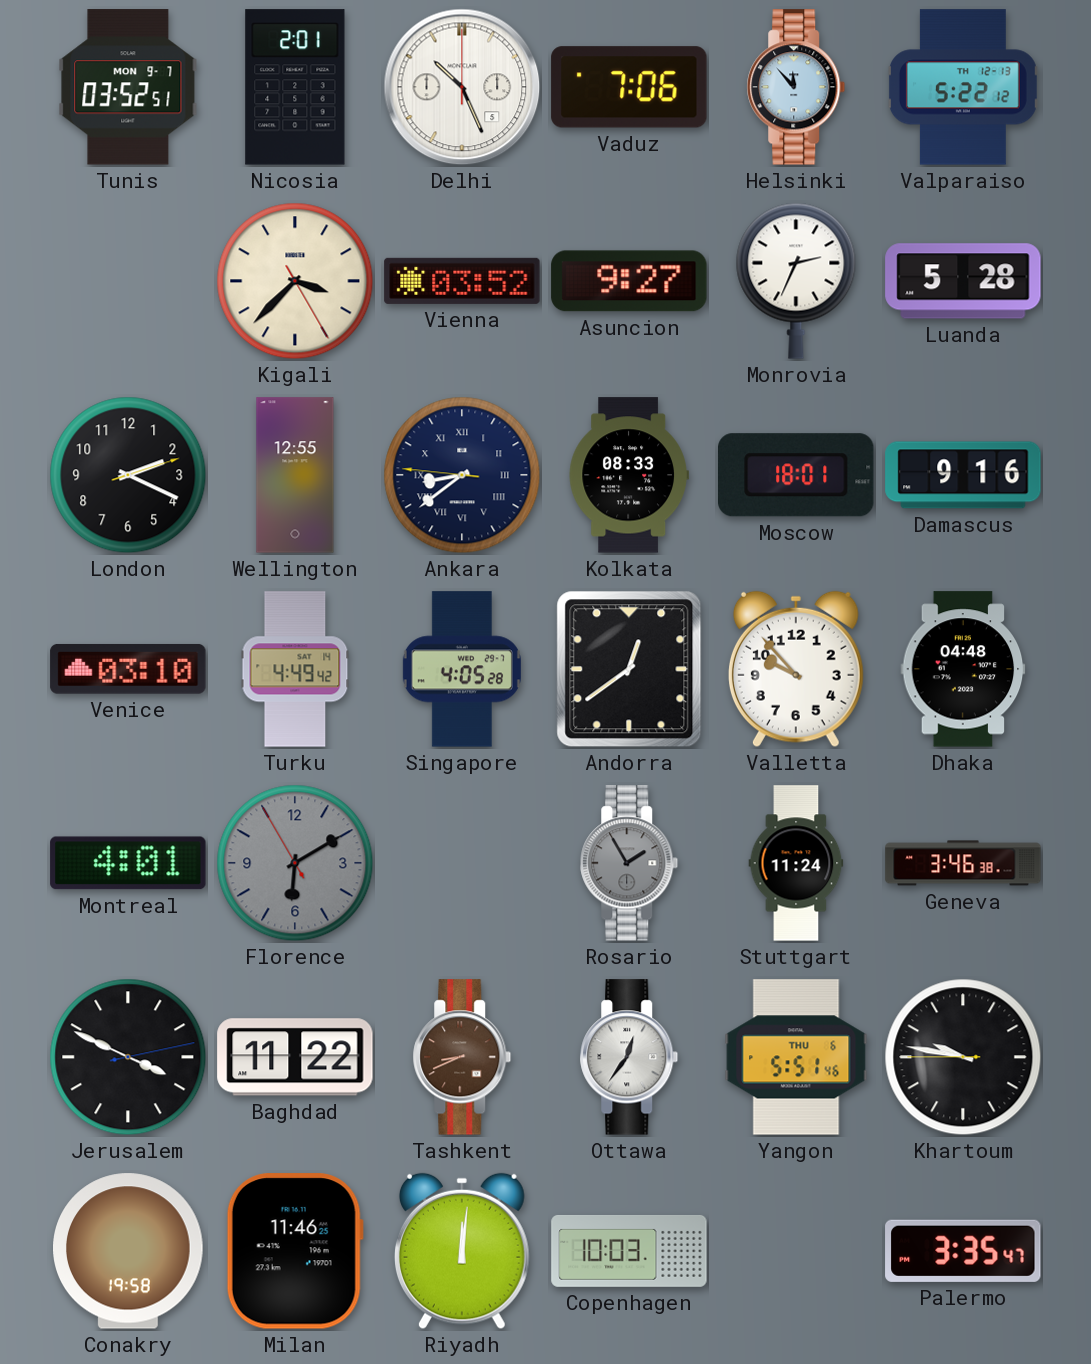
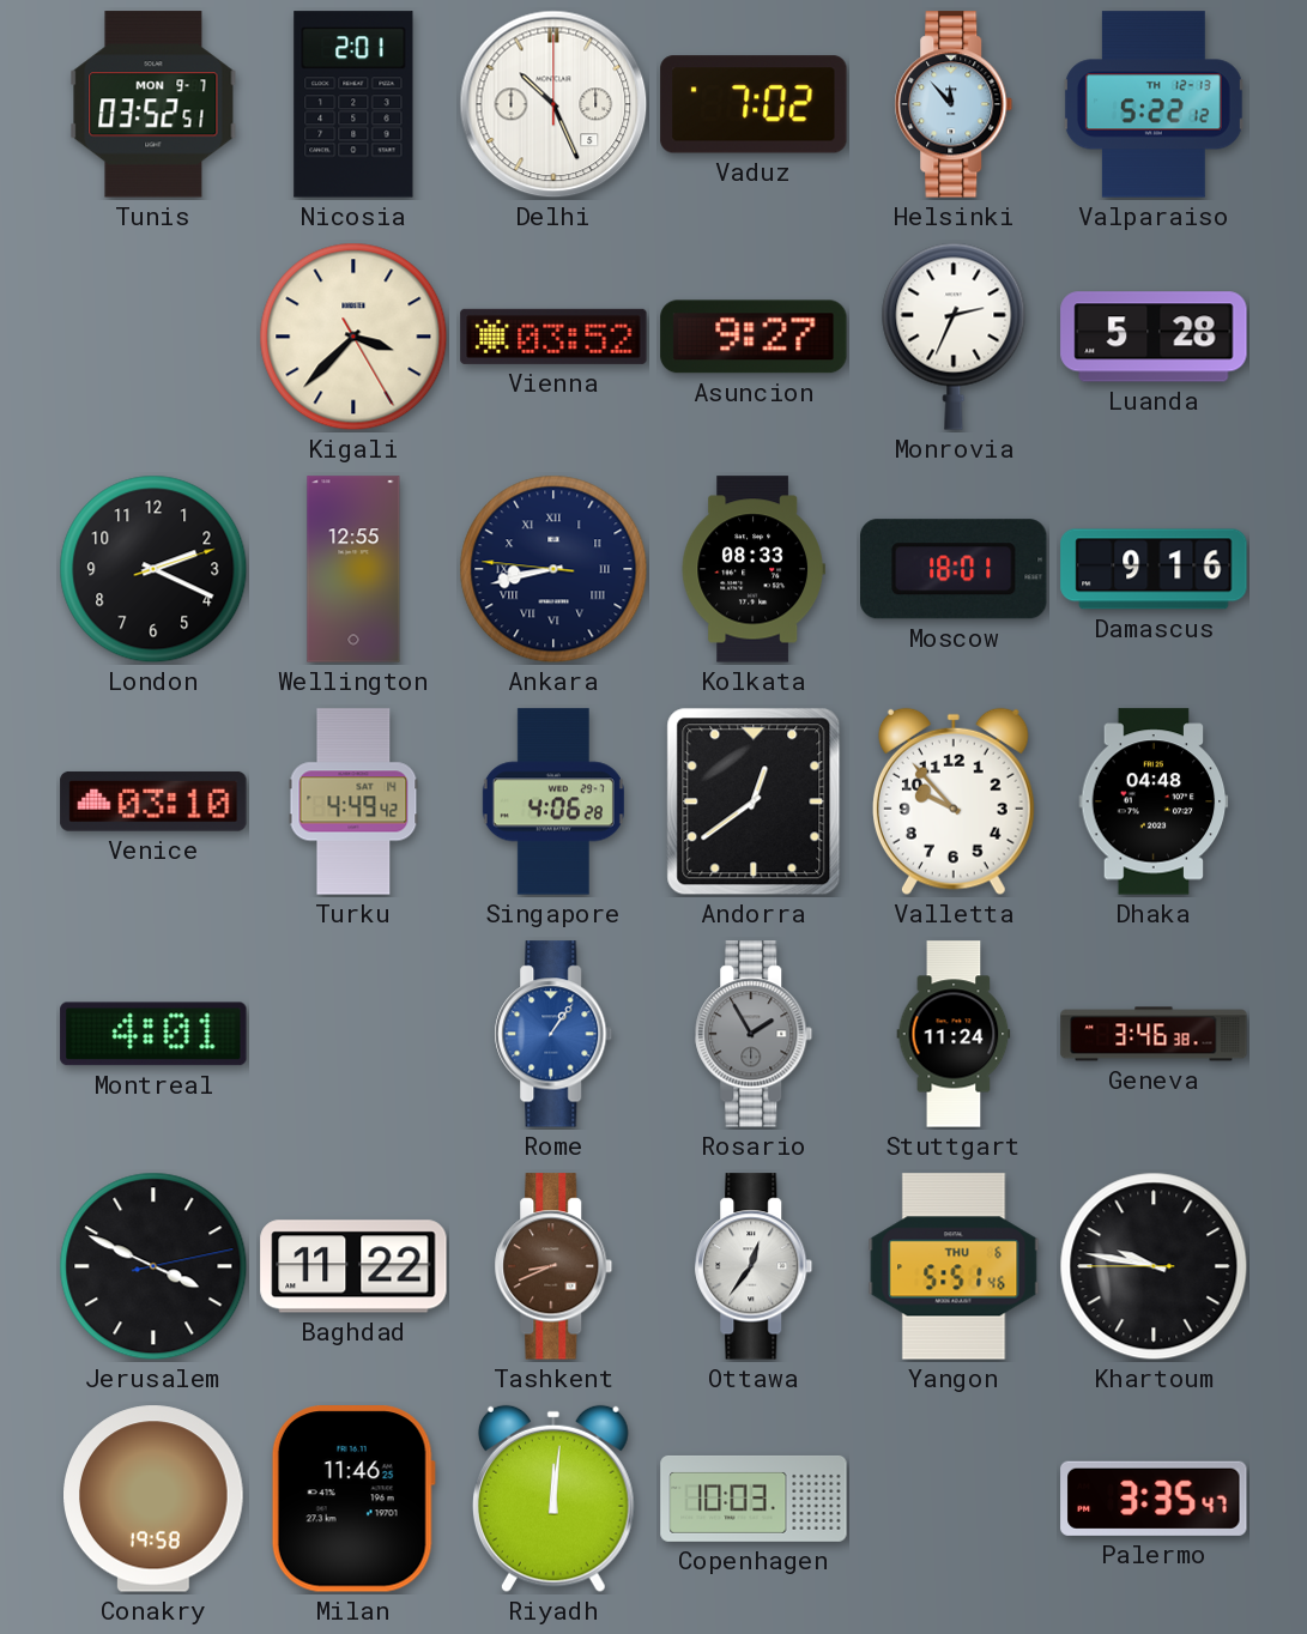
Vaduz: 7:06 -> 7:02
Ankara: 8:38 -> 8:42
Singapore: 4:05 -> 4:06
Florence: 6:09 -> none
Rome: none -> 1:06
